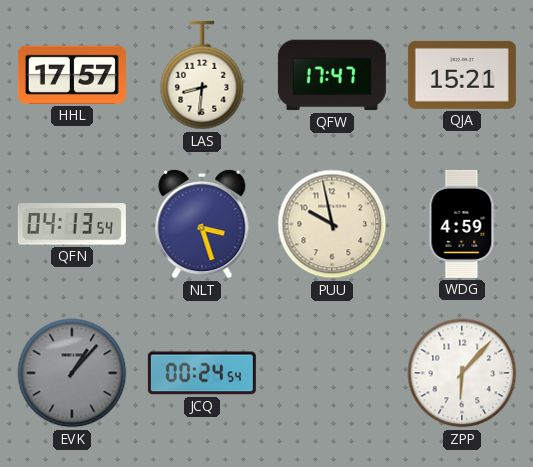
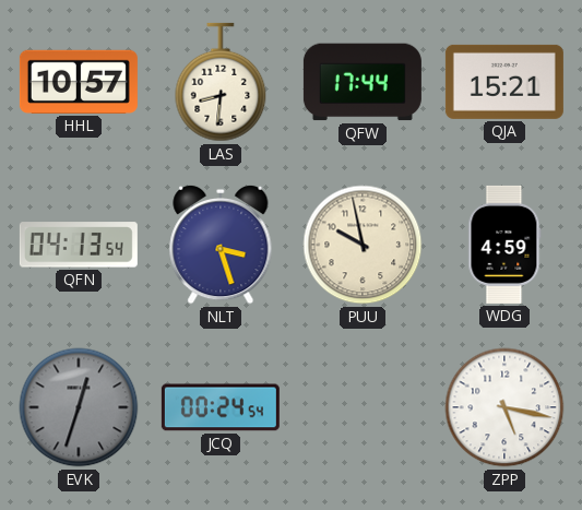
HHL: 17:57 -> 10:57
QFW: 17:47 -> 17:44
EVK: 1:07 -> 12:33
ZPP: 6:07 -> 5:17
